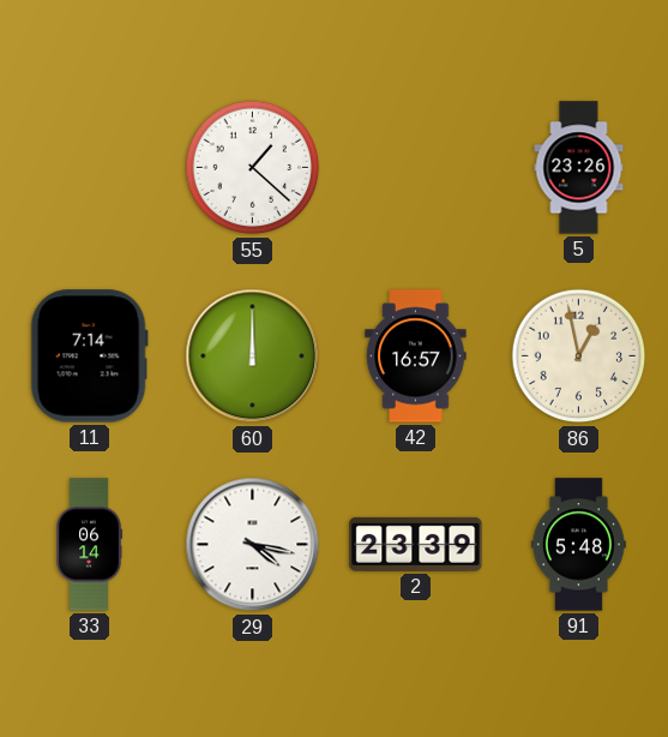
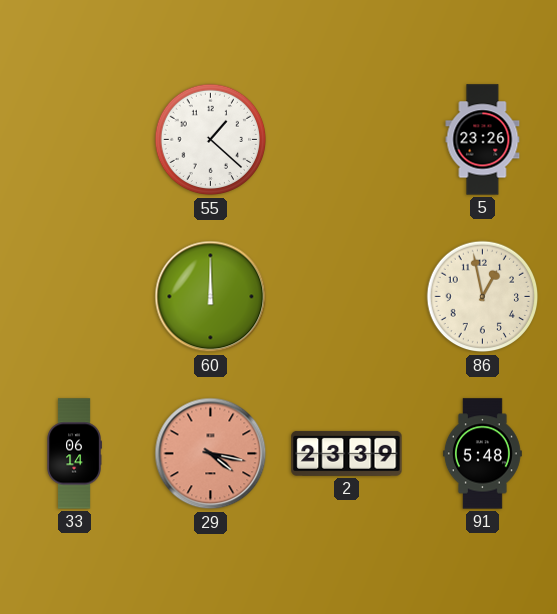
11: 7:14 -> none
42: 16:57 -> none
29 dial: white -> salmon
